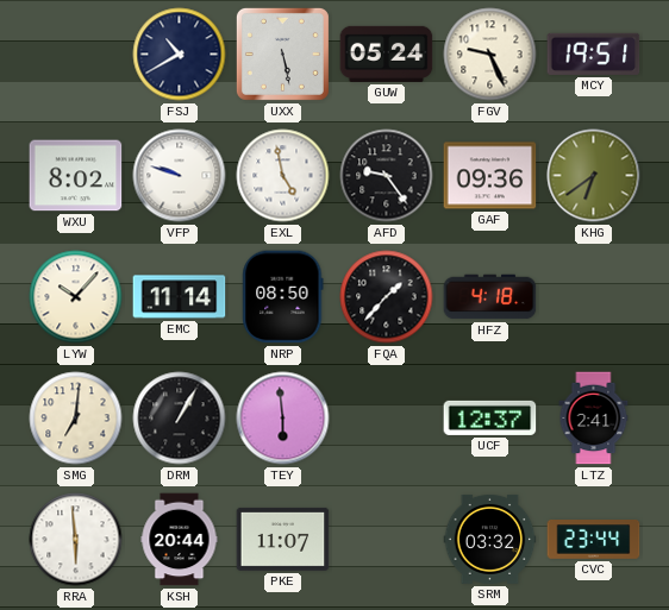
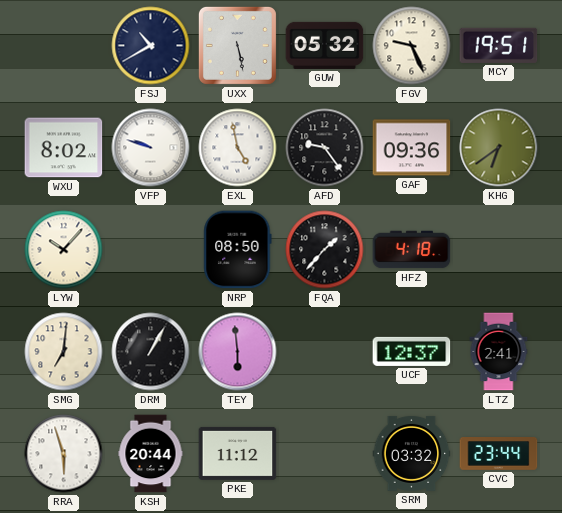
GUW: 05:24 -> 05:32
EMC: 11:14 -> none
RRA: 5:59 -> 5:57
PKE: 11:07 -> 11:12
